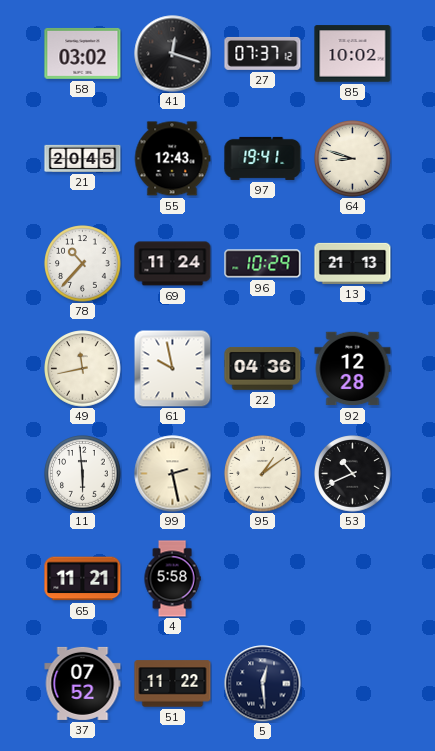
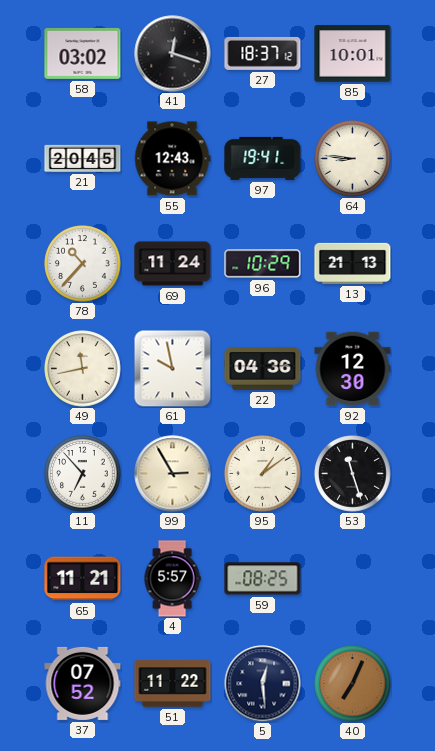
27: 07:37 -> 18:37
85: 10:02 -> 10:01
64: 8:48 -> 8:46
92: 12:28 -> 12:30
11: 5:59 -> 6:53
99: 2:28 -> 2:55
53: 10:41 -> 11:27
4: 5:58 -> 5:57
59: none -> 08:25
40: none -> 7:04
